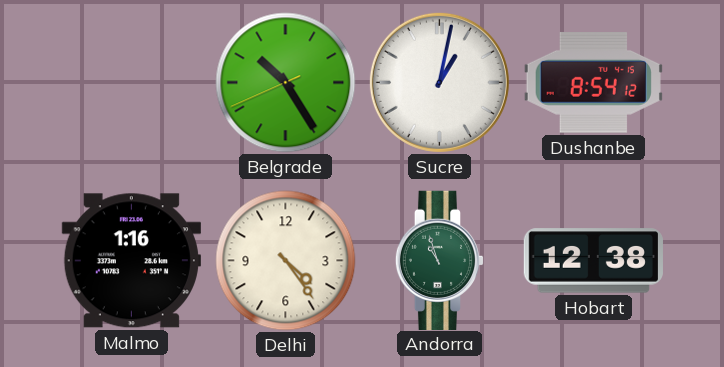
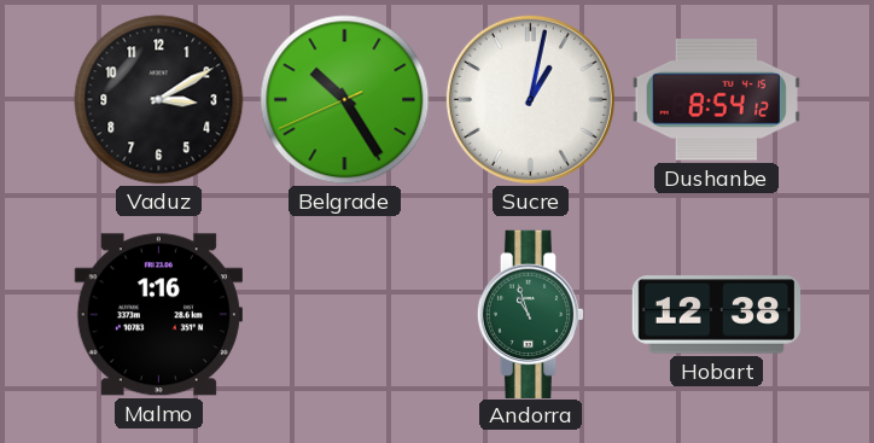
Vaduz: none -> 3:10
Delhi: 4:24 -> none
